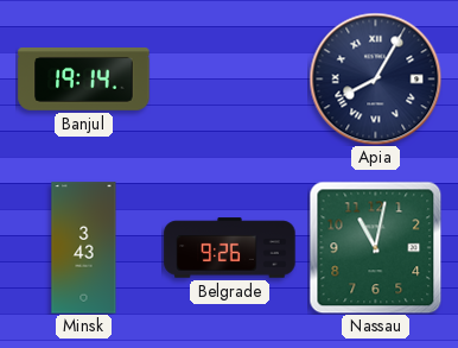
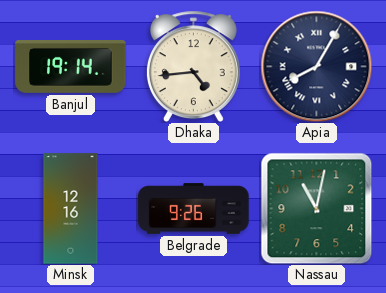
Dhaka: none -> 4:44
Minsk: 3:43 -> 12:16
